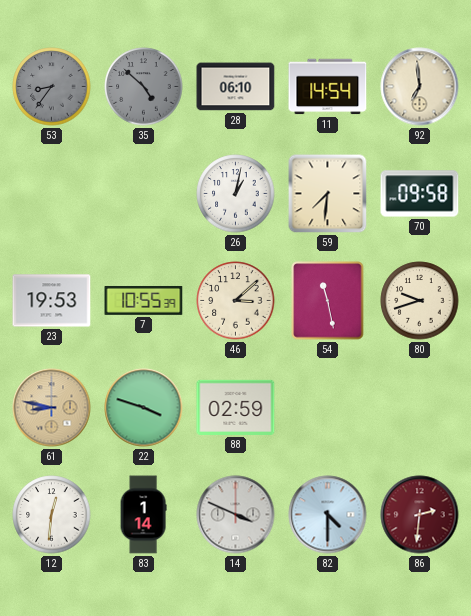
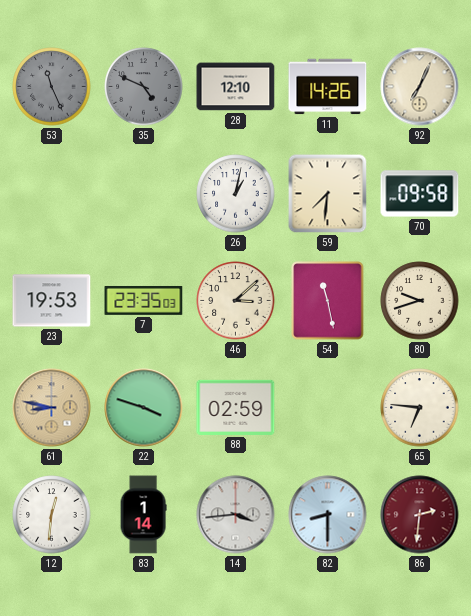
53: 8:36 -> 11:26
35: 4:52 -> 4:49
28: 06:10 -> 12:10
11: 14:54 -> 14:26
92: 6:59 -> 7:04
7: 10:55 -> 23:35
65: none -> 6:46
14: 3:49 -> 3:44
82: 4:30 -> 8:30
